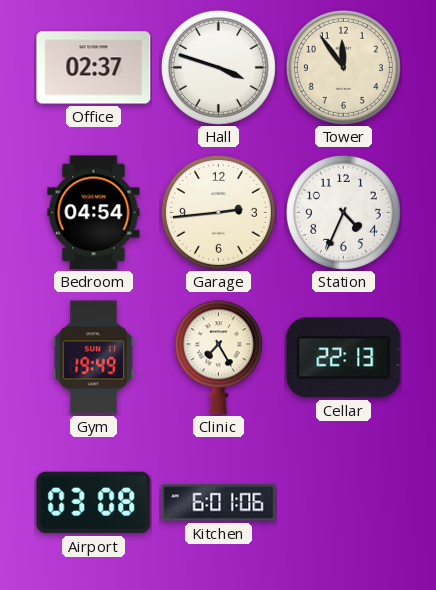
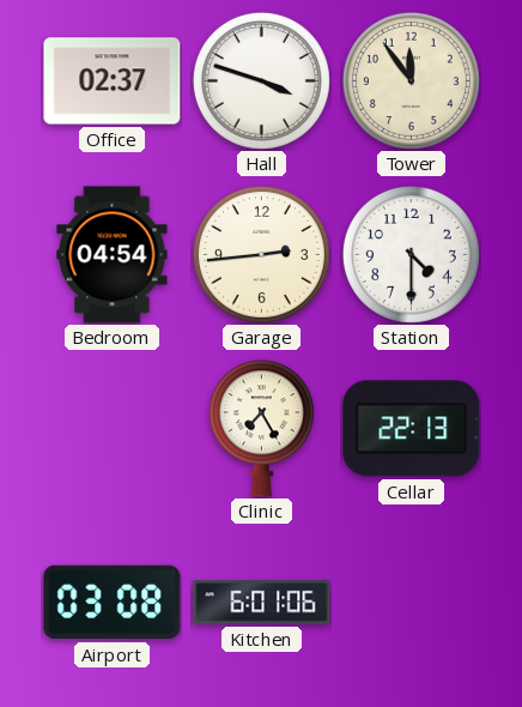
Station: 4:34 -> 4:30
Gym: 19:49 -> none
